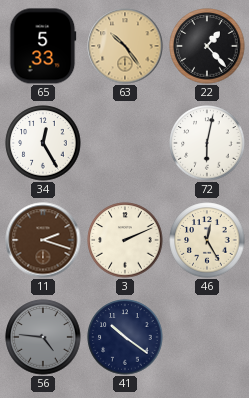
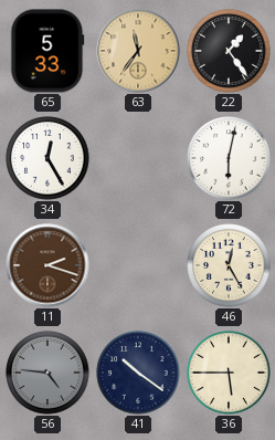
63: 10:24 -> 11:36
22: 1:23 -> 1:24
3: 2:11 -> none
36: none -> 5:45
